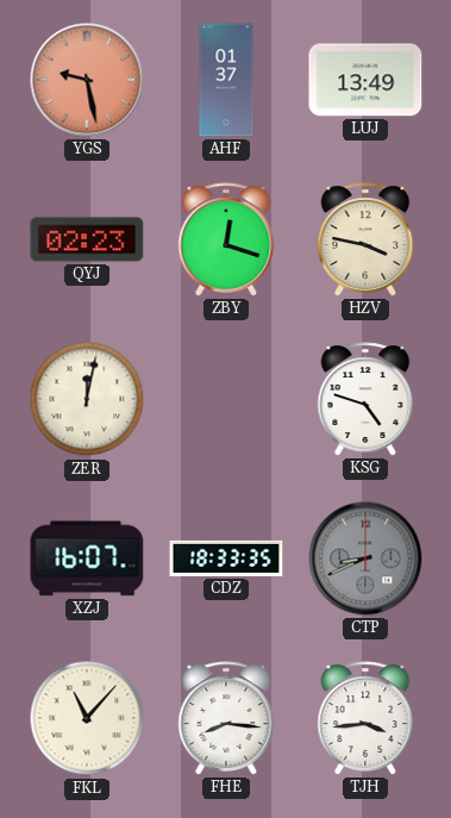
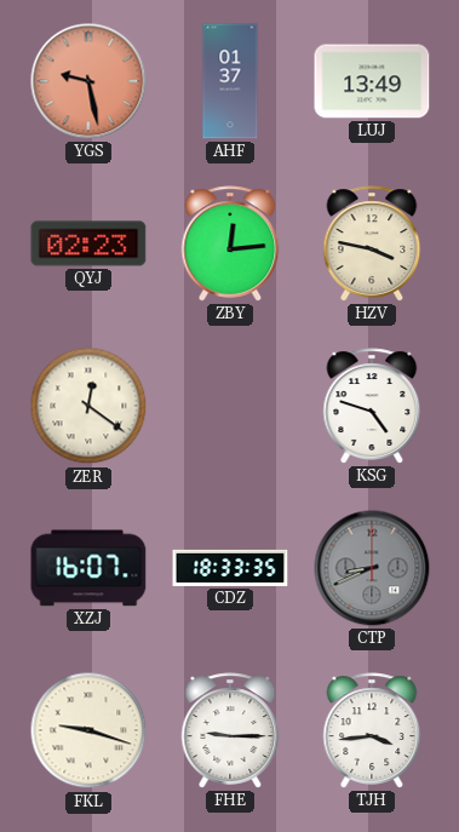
ZBY: 12:18 -> 12:14
ZER: 12:02 -> 12:21
FKL: 11:07 -> 9:18
FHE: 8:16 -> 9:15
